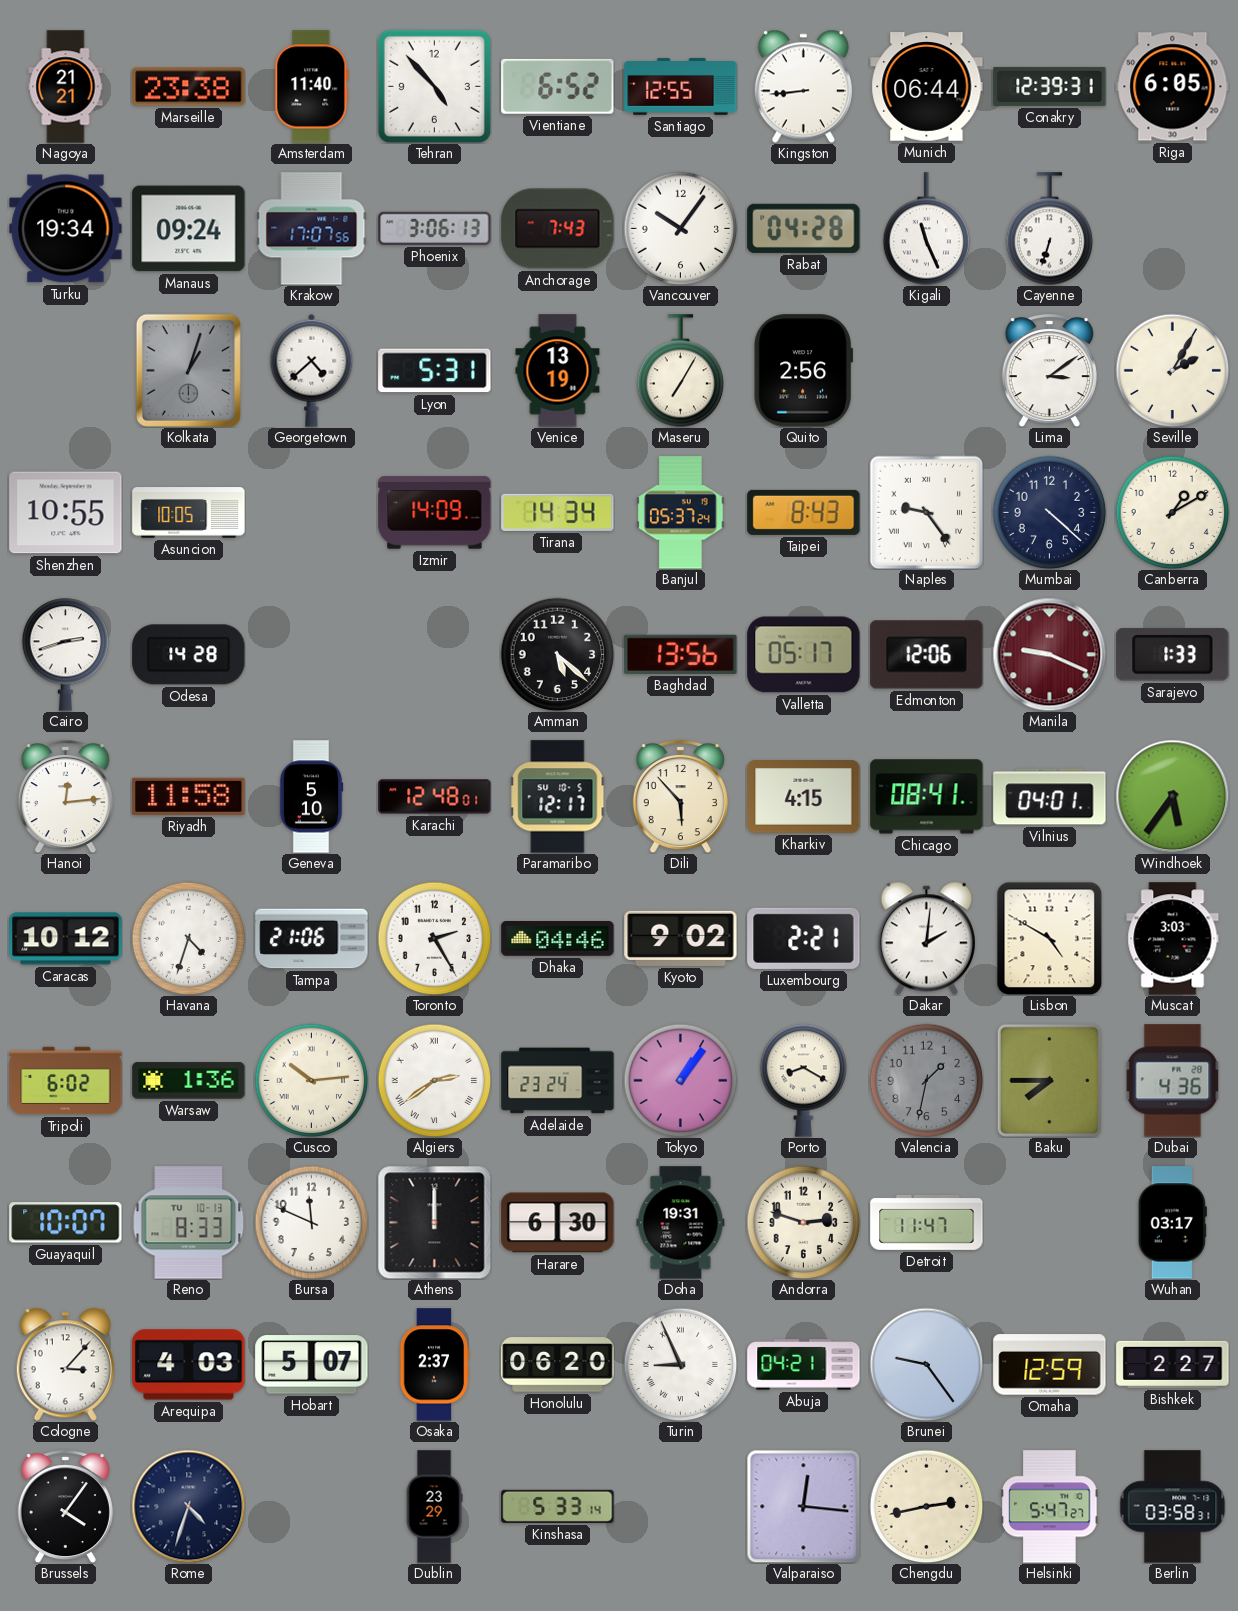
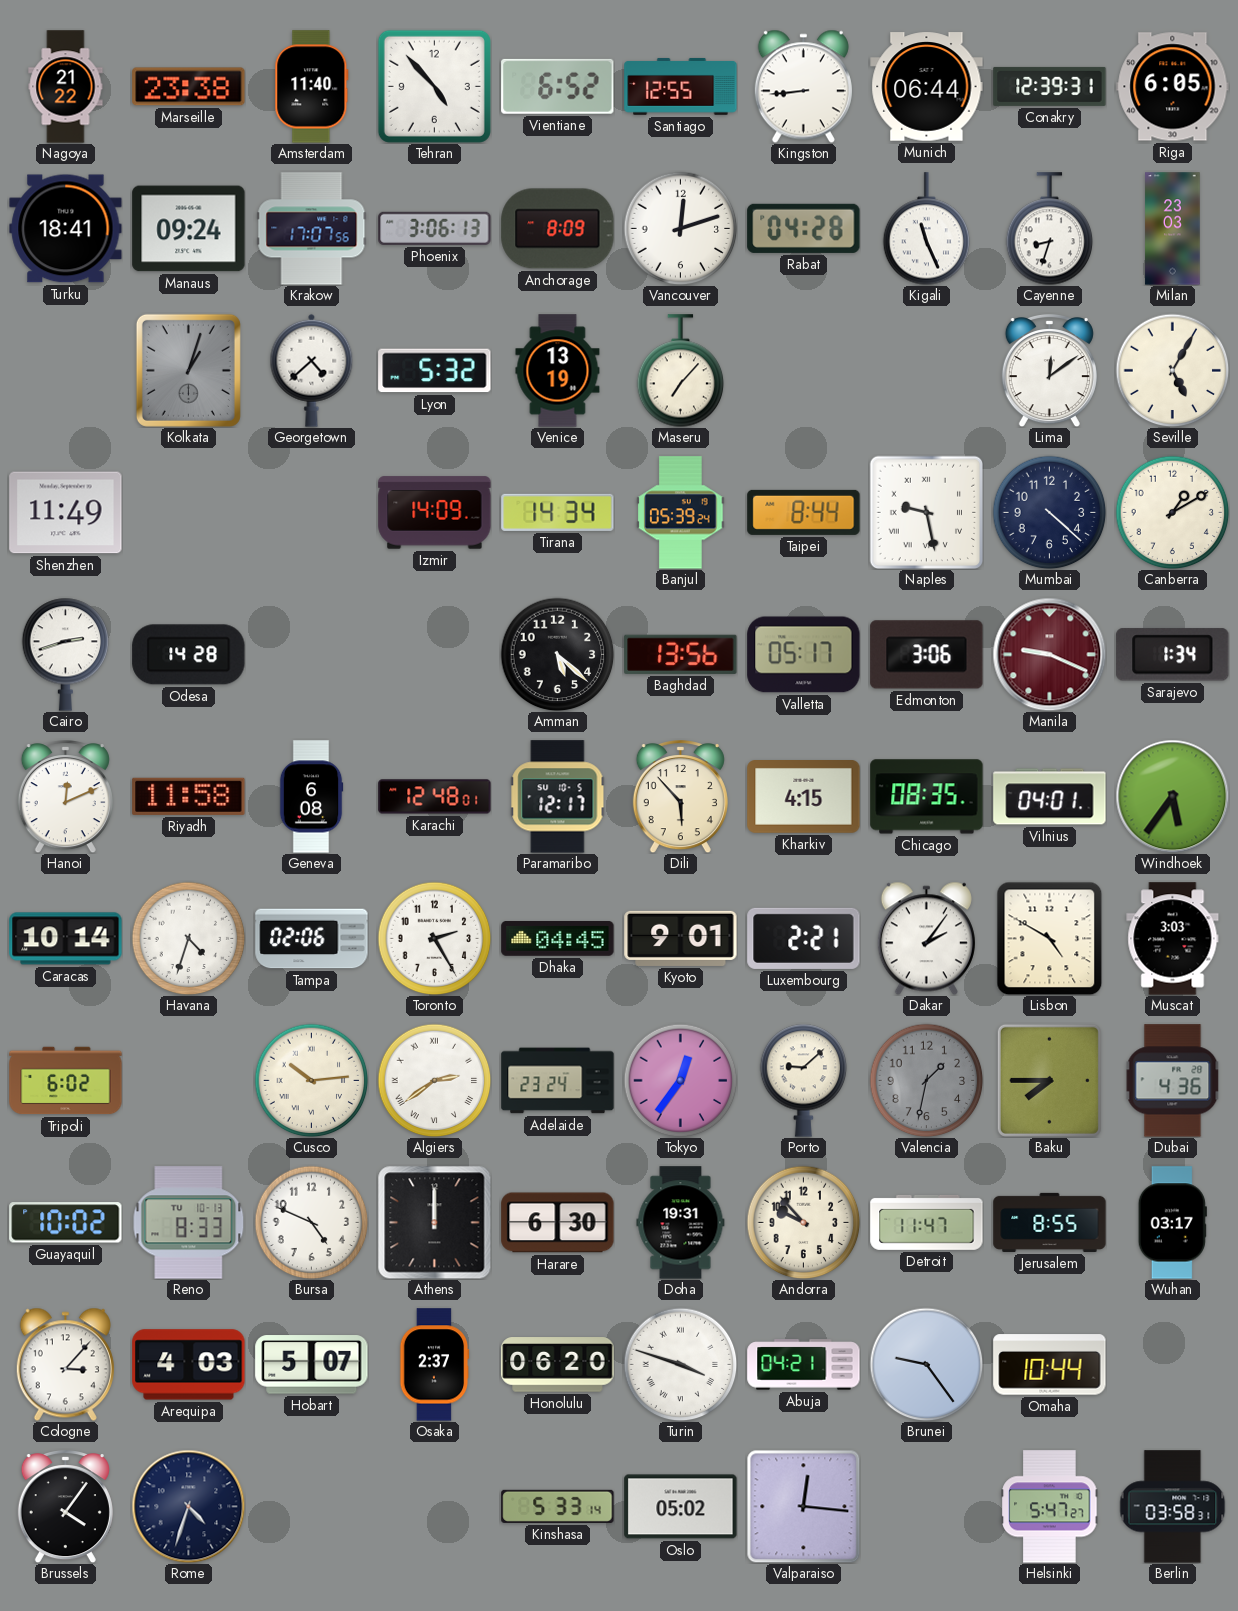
Nagoya: 21:21 -> 21:22
Turku: 19:34 -> 18:41
Anchorage: 7:43 -> 8:09
Vancouver: 10:06 -> 12:12
Cayenne: 6:33 -> 8:33
Milan: none -> 23:03
Lyon: 5:31 -> 5:32
Maseru: 7:05 -> 7:07
Quito: 2:56 -> none
Lima: 3:09 -> 12:09
Seville: 2:05 -> 5:05
Shenzhen: 10:55 -> 11:49
Asuncion: 10:05 -> none
Banjul: 05:37 -> 05:39
Taipei: 8:43 -> 8:44
Naples: 9:24 -> 9:28
Edmonton: 12:06 -> 3:06
Sarajevo: 1:33 -> 1:34
Hanoi: 12:14 -> 12:11
Geneva: 5:10 -> 6:08
Chicago: 08:41 -> 08:35
Caracas: 10:12 -> 10:14
Tampa: 21:06 -> 02:06
Dhaka: 04:46 -> 04:45
Kyoto: 9:02 -> 9:01
Dakar: 2:01 -> 2:06
Warsaw: 1:36 -> none
Tokyo: 1:06 -> 12:36
Porto: 8:20 -> 9:08
Guayaquil: 10:07 -> 10:02
Bursa: 11:49 -> 4:49
Andorra: 2:48 -> 9:53
Jerusalem: none -> 8:55
Turin: 8:56 -> 3:48
Omaha: 12:59 -> 10:44
Bishkek: 2:27 -> none
Dublin: 23:29 -> none
Oslo: none -> 05:02
Chengdu: 2:43 -> none
